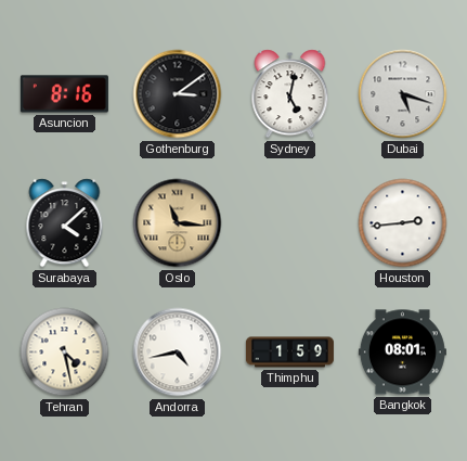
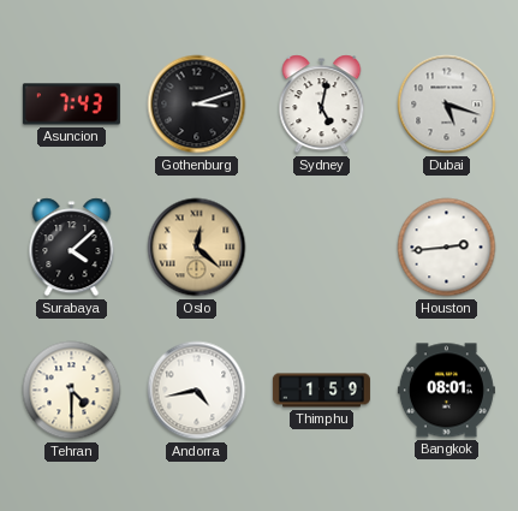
Asuncion: 8:16 -> 7:43
Gothenburg: 3:09 -> 3:12
Oslo: 11:16 -> 12:22
Tehran: 4:28 -> 4:30
